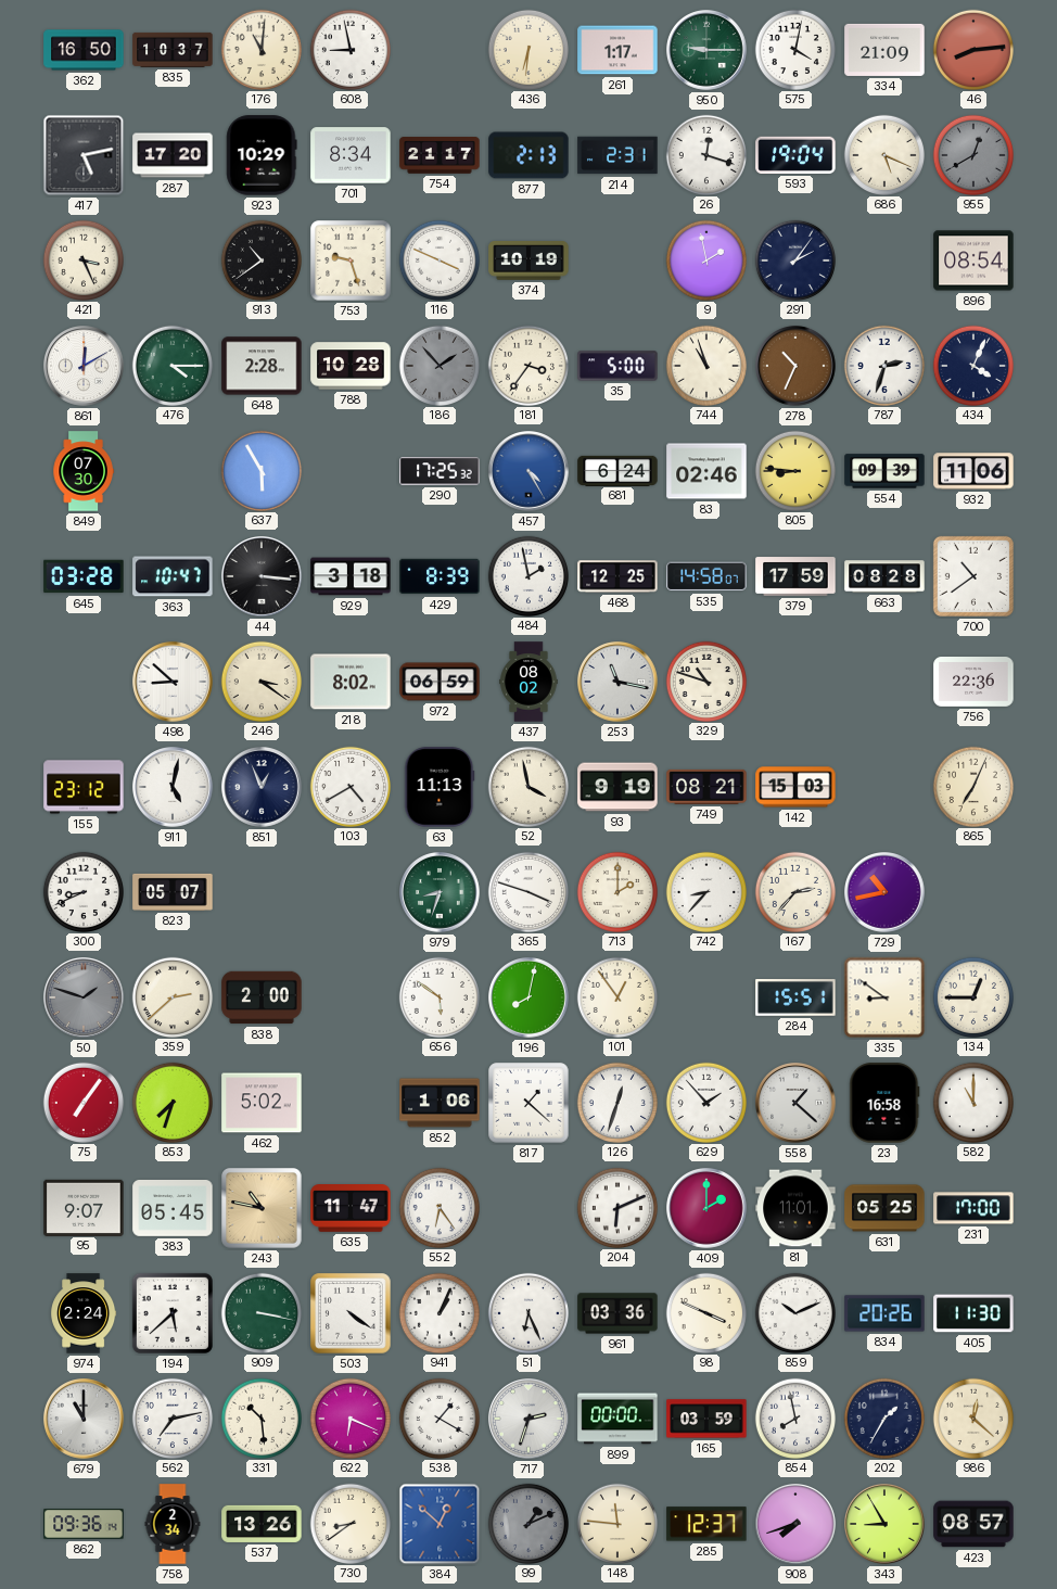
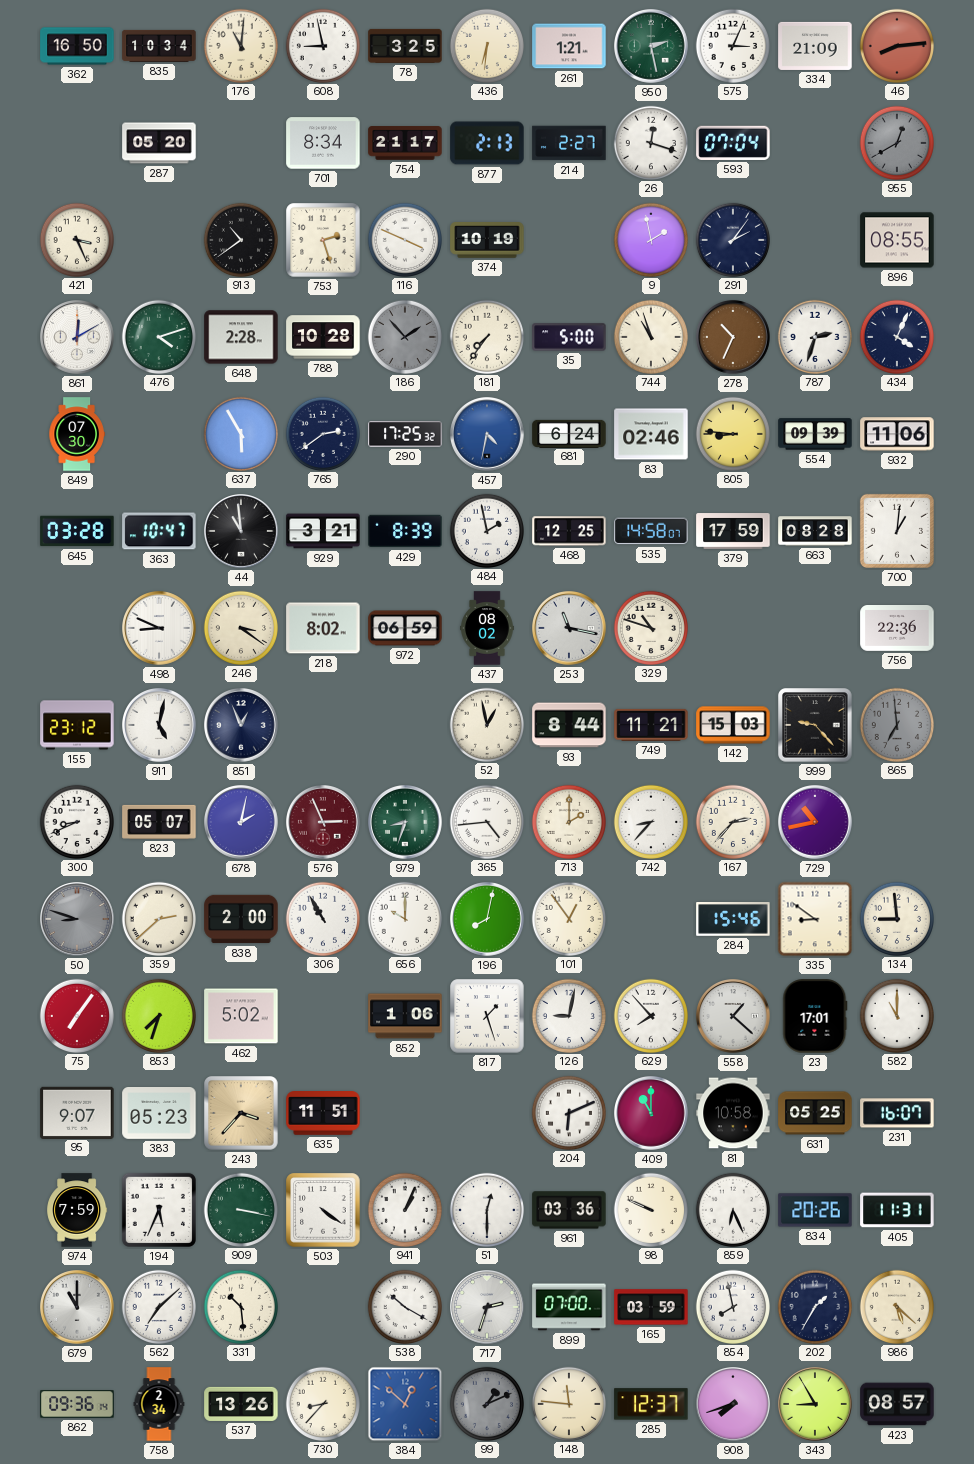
835: 10:37 -> 10:34
78: none -> 3:25
261: 1:17 -> 1:21
950: 9:15 -> 2:28
575: 4:02 -> 3:04
417: 5:13 -> none
287: 17:20 -> 05:20
923: 10:29 -> none
214: 2:31 -> 2:27
593: 19:04 -> 07:04
686: 5:19 -> none
753: 9:27 -> 2:27
896: 08:54 -> 08:55
476: 4:15 -> 4:12
181: 3:36 -> 7:36
765: none -> 2:39
457: 4:25 -> 4:32
44: 3:16 -> 10:59
929: 3:18 -> 3:21
700: 10:39 -> 1:01
498: 8:52 -> 8:49
103: 4:40 -> none
63: 11:13 -> none
52: 3:58 -> 12:58
93: 9:19 -> 8:44
749: 08:21 -> 11:21
999: none -> 9:23
865: 7:04 -> 6:59
865 dial: cream -> grey
678: none -> 2:02
576: none -> 2:56
365: 3:48 -> 4:44
50: 1:48 -> 8:48
306: none -> 10:55
656: 5:51 -> 10:00
284: 15:51 -> 15:46
134: 12:45 -> 8:59
817: 1:22 -> 1:27
126: 12:33 -> 9:02
629: 1:53 -> 7:53
23: 16:58 -> 17:01
383: 05:45 -> 05:23
243: 10:47 -> 3:37
635: 11:47 -> 11:51
552: 6:24 -> none
409: 2:00 -> 11:00
81: 11:01 -> 10:58
231: 17:00 -> 16:07
974: 2:24 -> 7:59
194: 5:38 -> 5:34
51: 6:26 -> 12:30
98: 3:49 -> 9:49
859: 10:11 -> 6:26
405: 11:30 -> 11:31
562: 7:13 -> 7:08
622: 6:19 -> none
538: 1:20 -> 10:20
899: 00:00 -> 07:00
986: 12:22 -> 5:22
730: 8:39 -> 8:37
